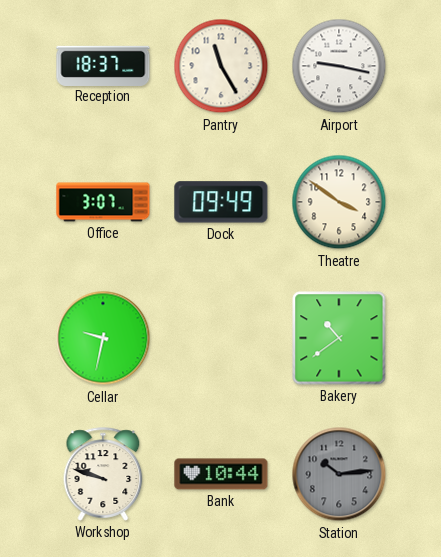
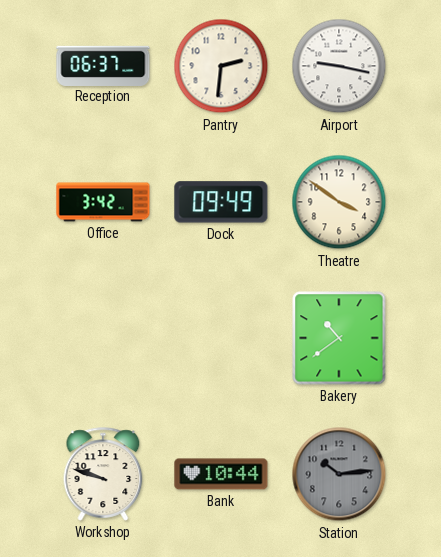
Reception: 18:37 -> 06:37
Pantry: 11:25 -> 2:31
Office: 3:07 -> 3:42
Cellar: 9:32 -> none
